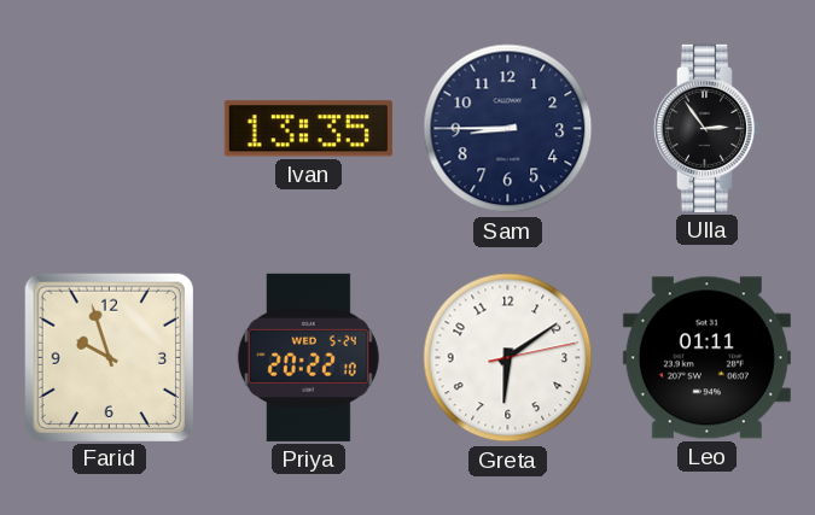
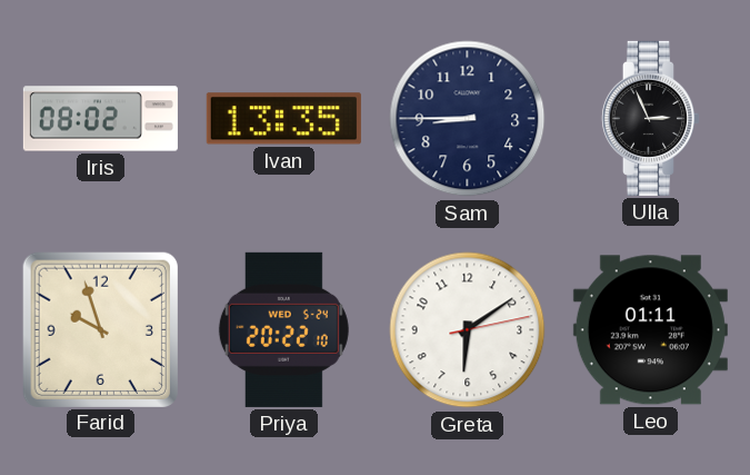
Iris: none -> 08:02
Ulla: 2:54 -> 2:56
